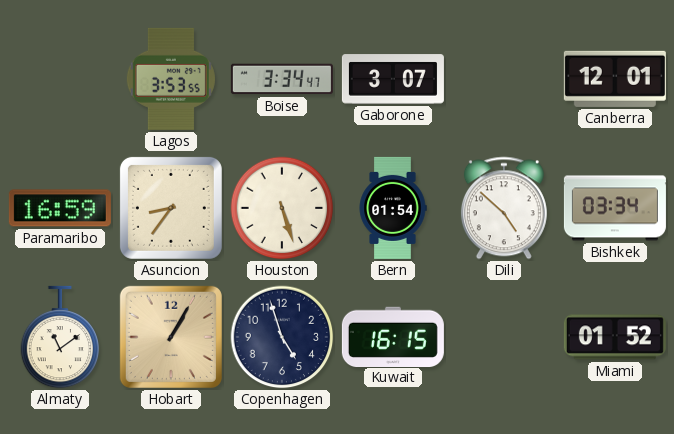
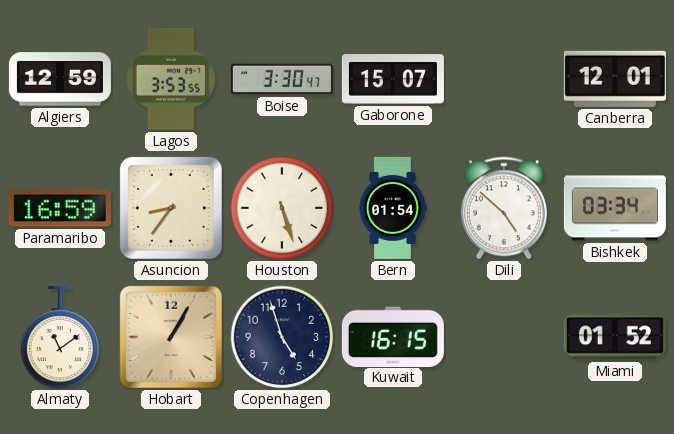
Algiers: none -> 12:59
Boise: 3:34 -> 3:30
Gaborone: 3:07 -> 15:07
